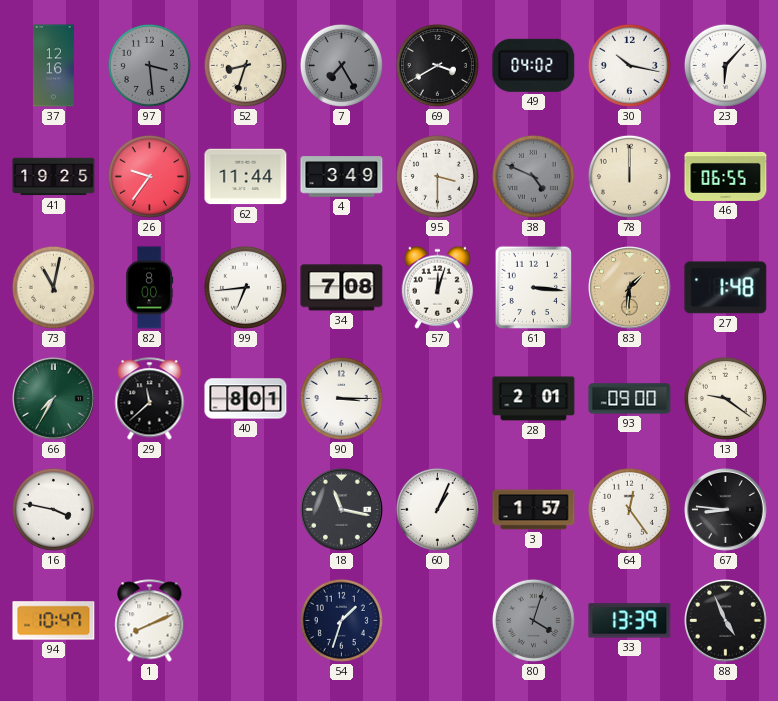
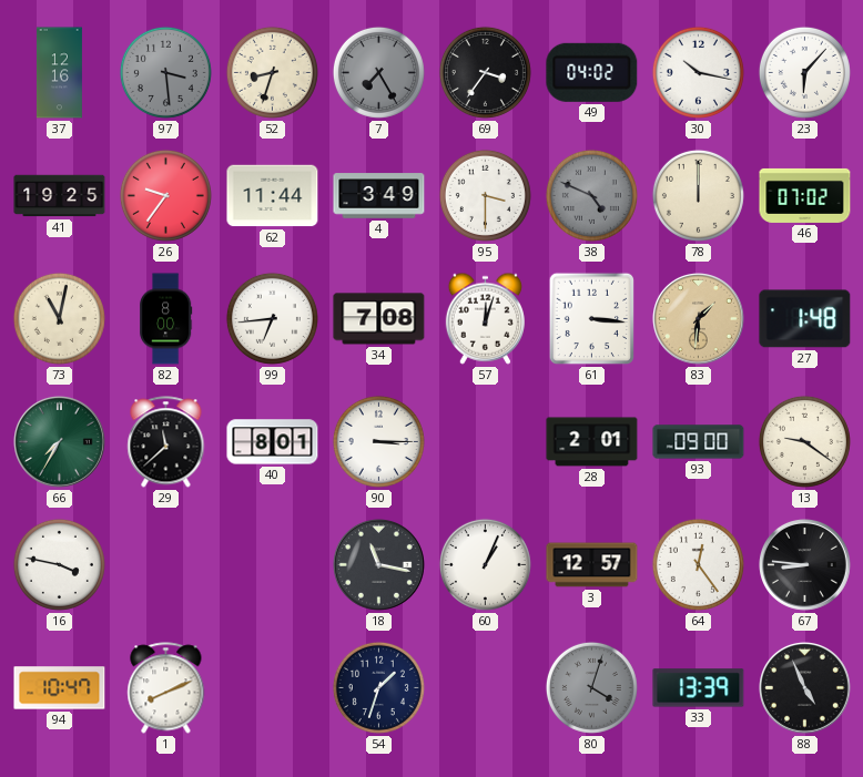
69: 3:40 -> 3:36
46: 06:55 -> 07:02
3: 1:57 -> 12:57
